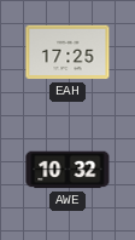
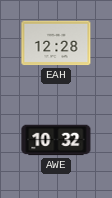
EAH: 17:25 -> 12:28
